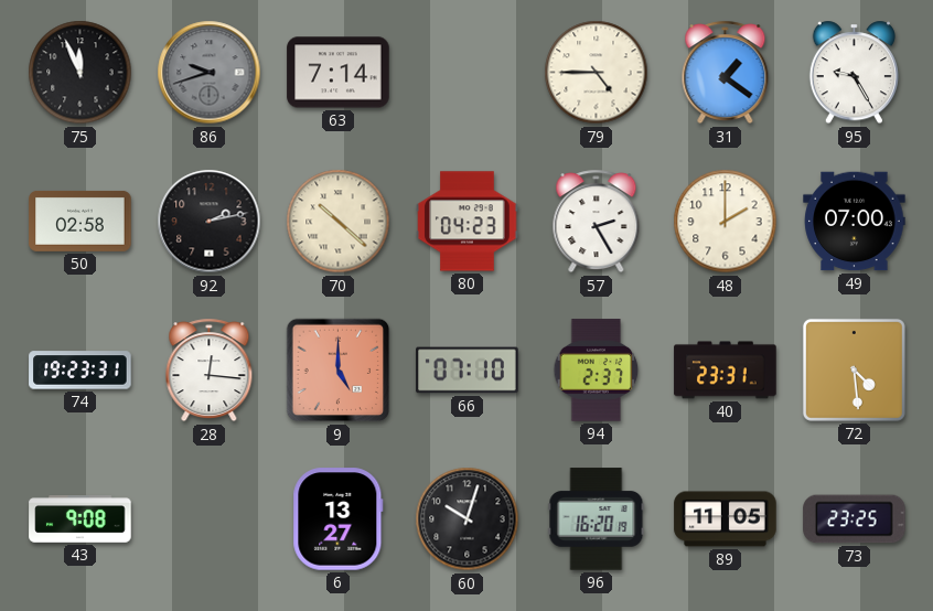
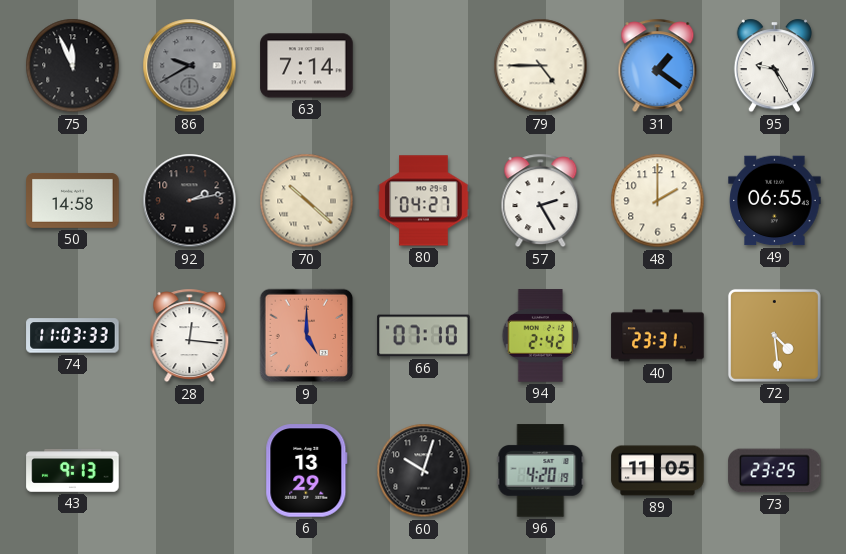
86: 9:42 -> 9:40
50: 02:58 -> 14:58
80: 04:23 -> 04:27
49: 07:00 -> 06:55
74: 19:23 -> 11:03
94: 2:37 -> 2:42
43: 9:08 -> 9:13
6: 13:27 -> 13:29
96: 16:20 -> 4:20
